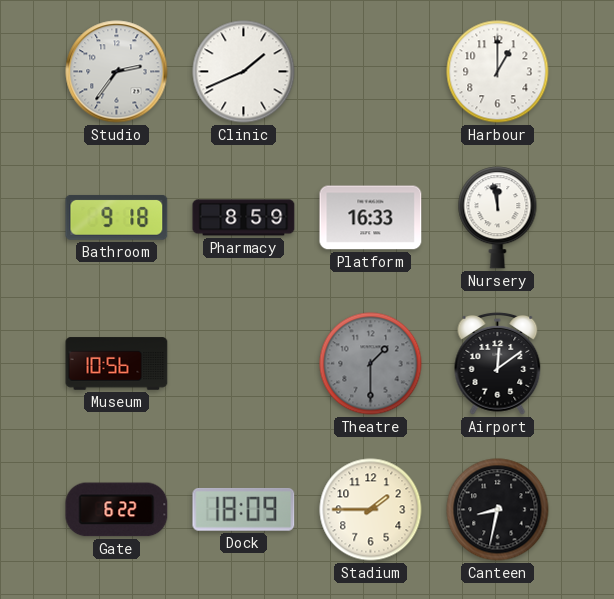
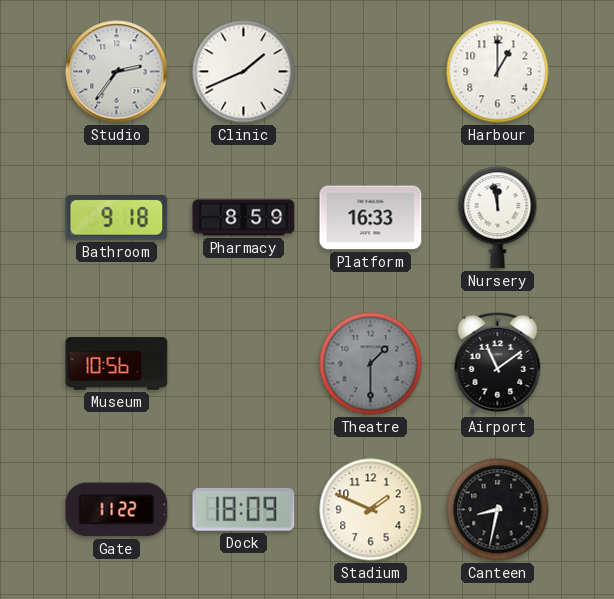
Airport: 12:09 -> 11:09
Gate: 6:22 -> 11:22
Stadium: 1:45 -> 1:49
